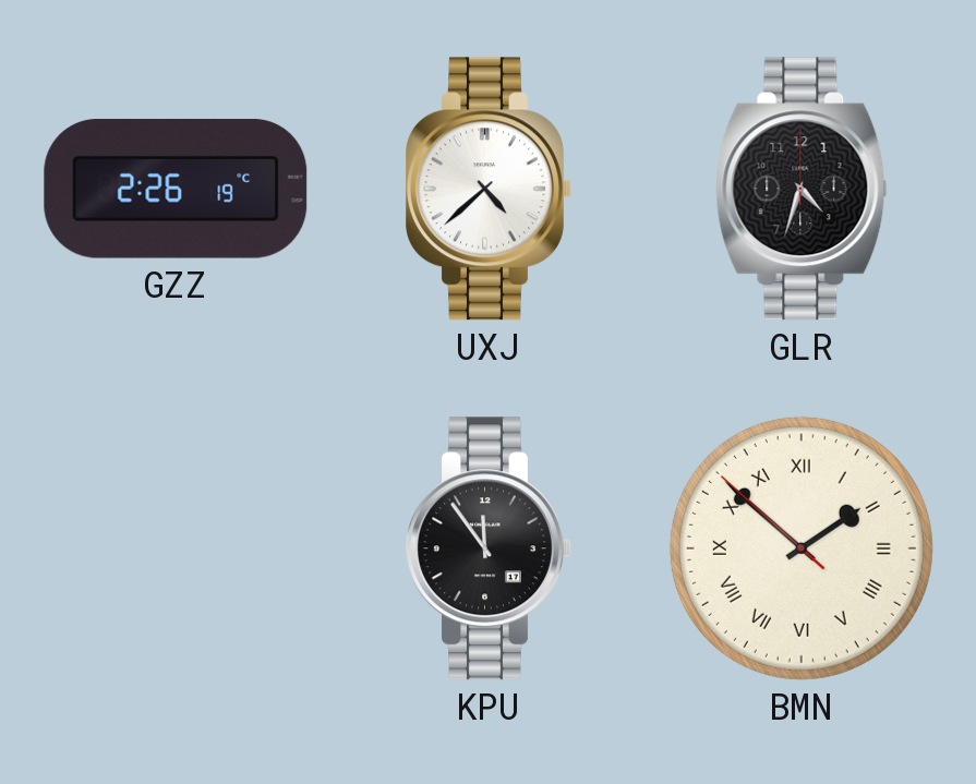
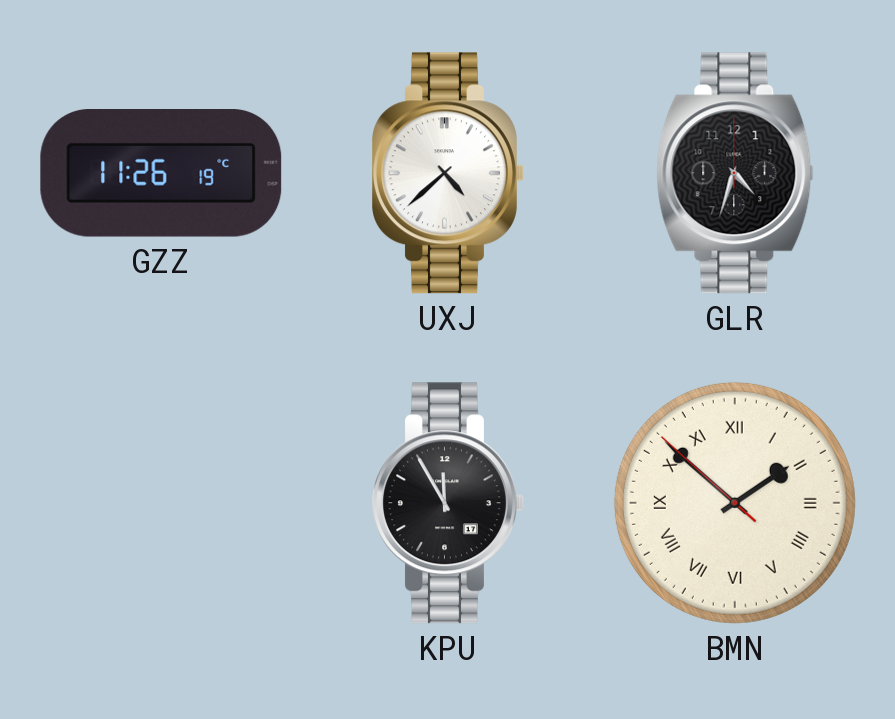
GZZ: 2:26 -> 11:26
KPU: 11:54 -> 11:55
